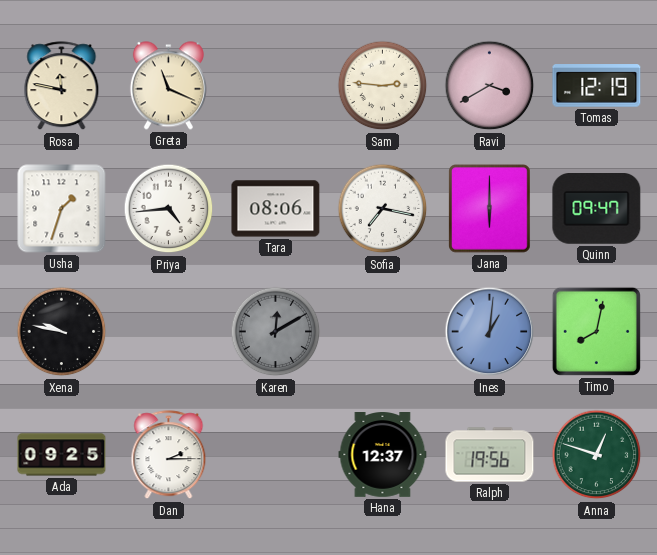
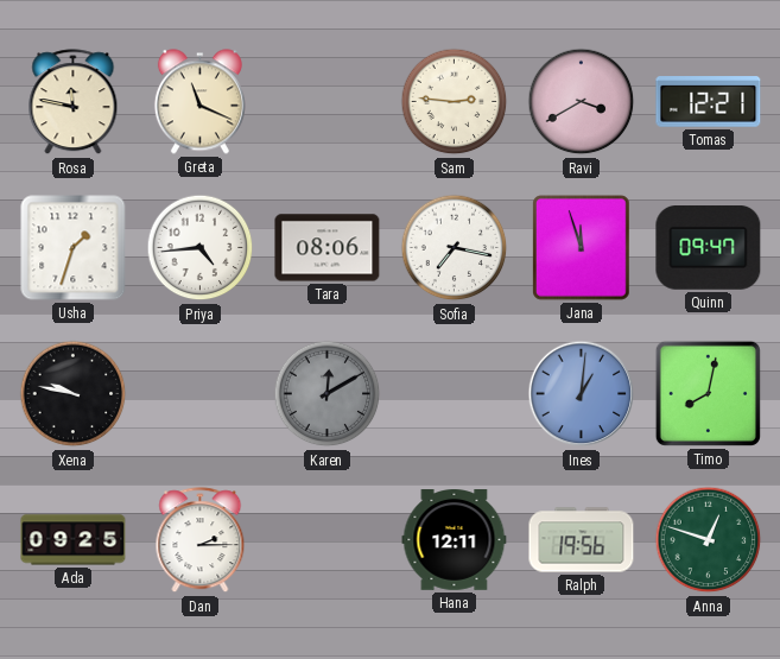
Tomas: 12:19 -> 12:21
Jana: 6:00 -> 11:57
Hana: 12:37 -> 12:11
